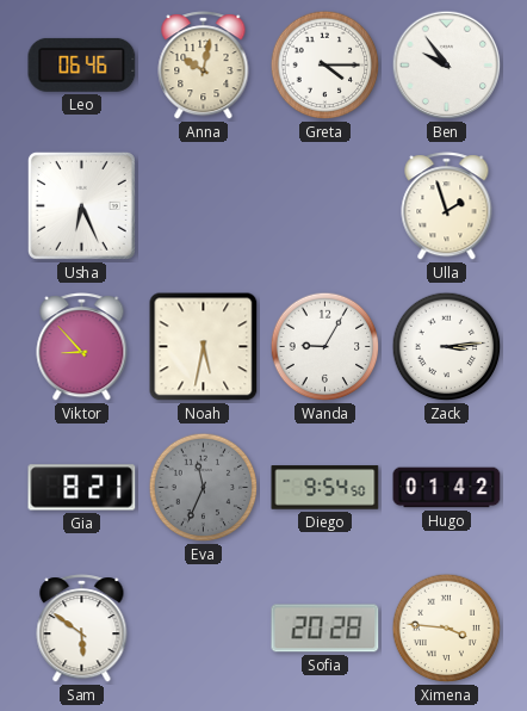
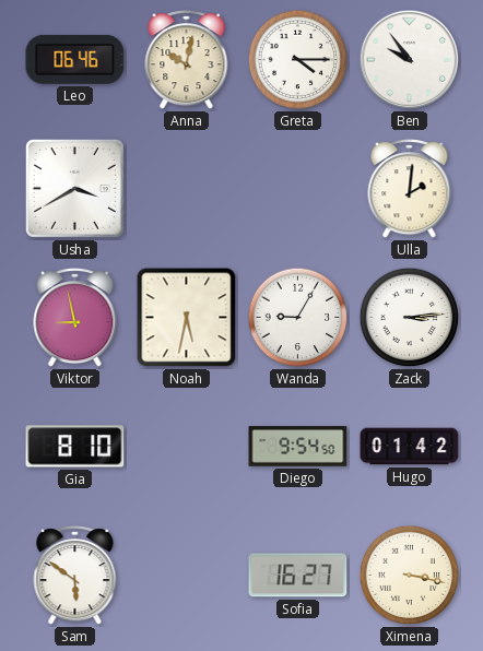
Usha: 6:26 -> 3:40
Ulla: 1:57 -> 2:01
Viktor: 8:53 -> 8:58
Gia: 8:21 -> 8:10
Eva: 11:34 -> none
Sofia: 20:28 -> 16:27
Ximena: 3:46 -> 3:17
